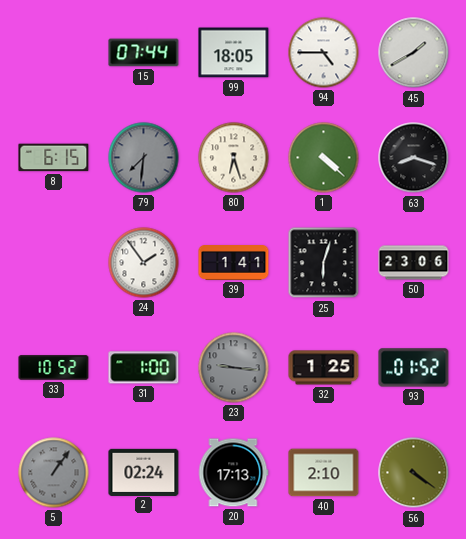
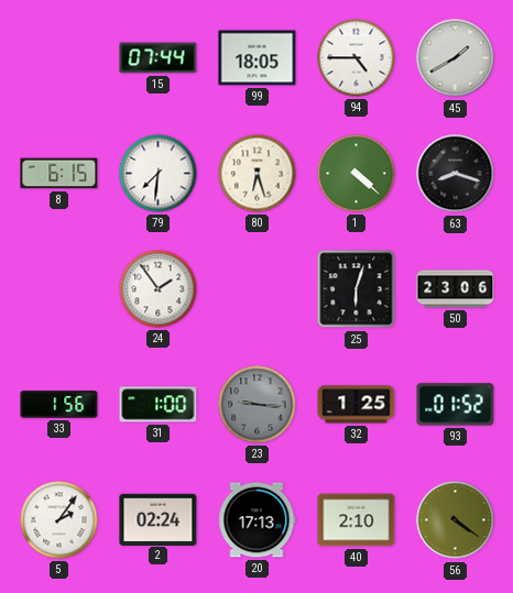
79 dial: grey -> white
39: 1:41 -> none
33: 10:52 -> 1:56
5: 1:06 -> 2:06
5 dial: grey -> white
